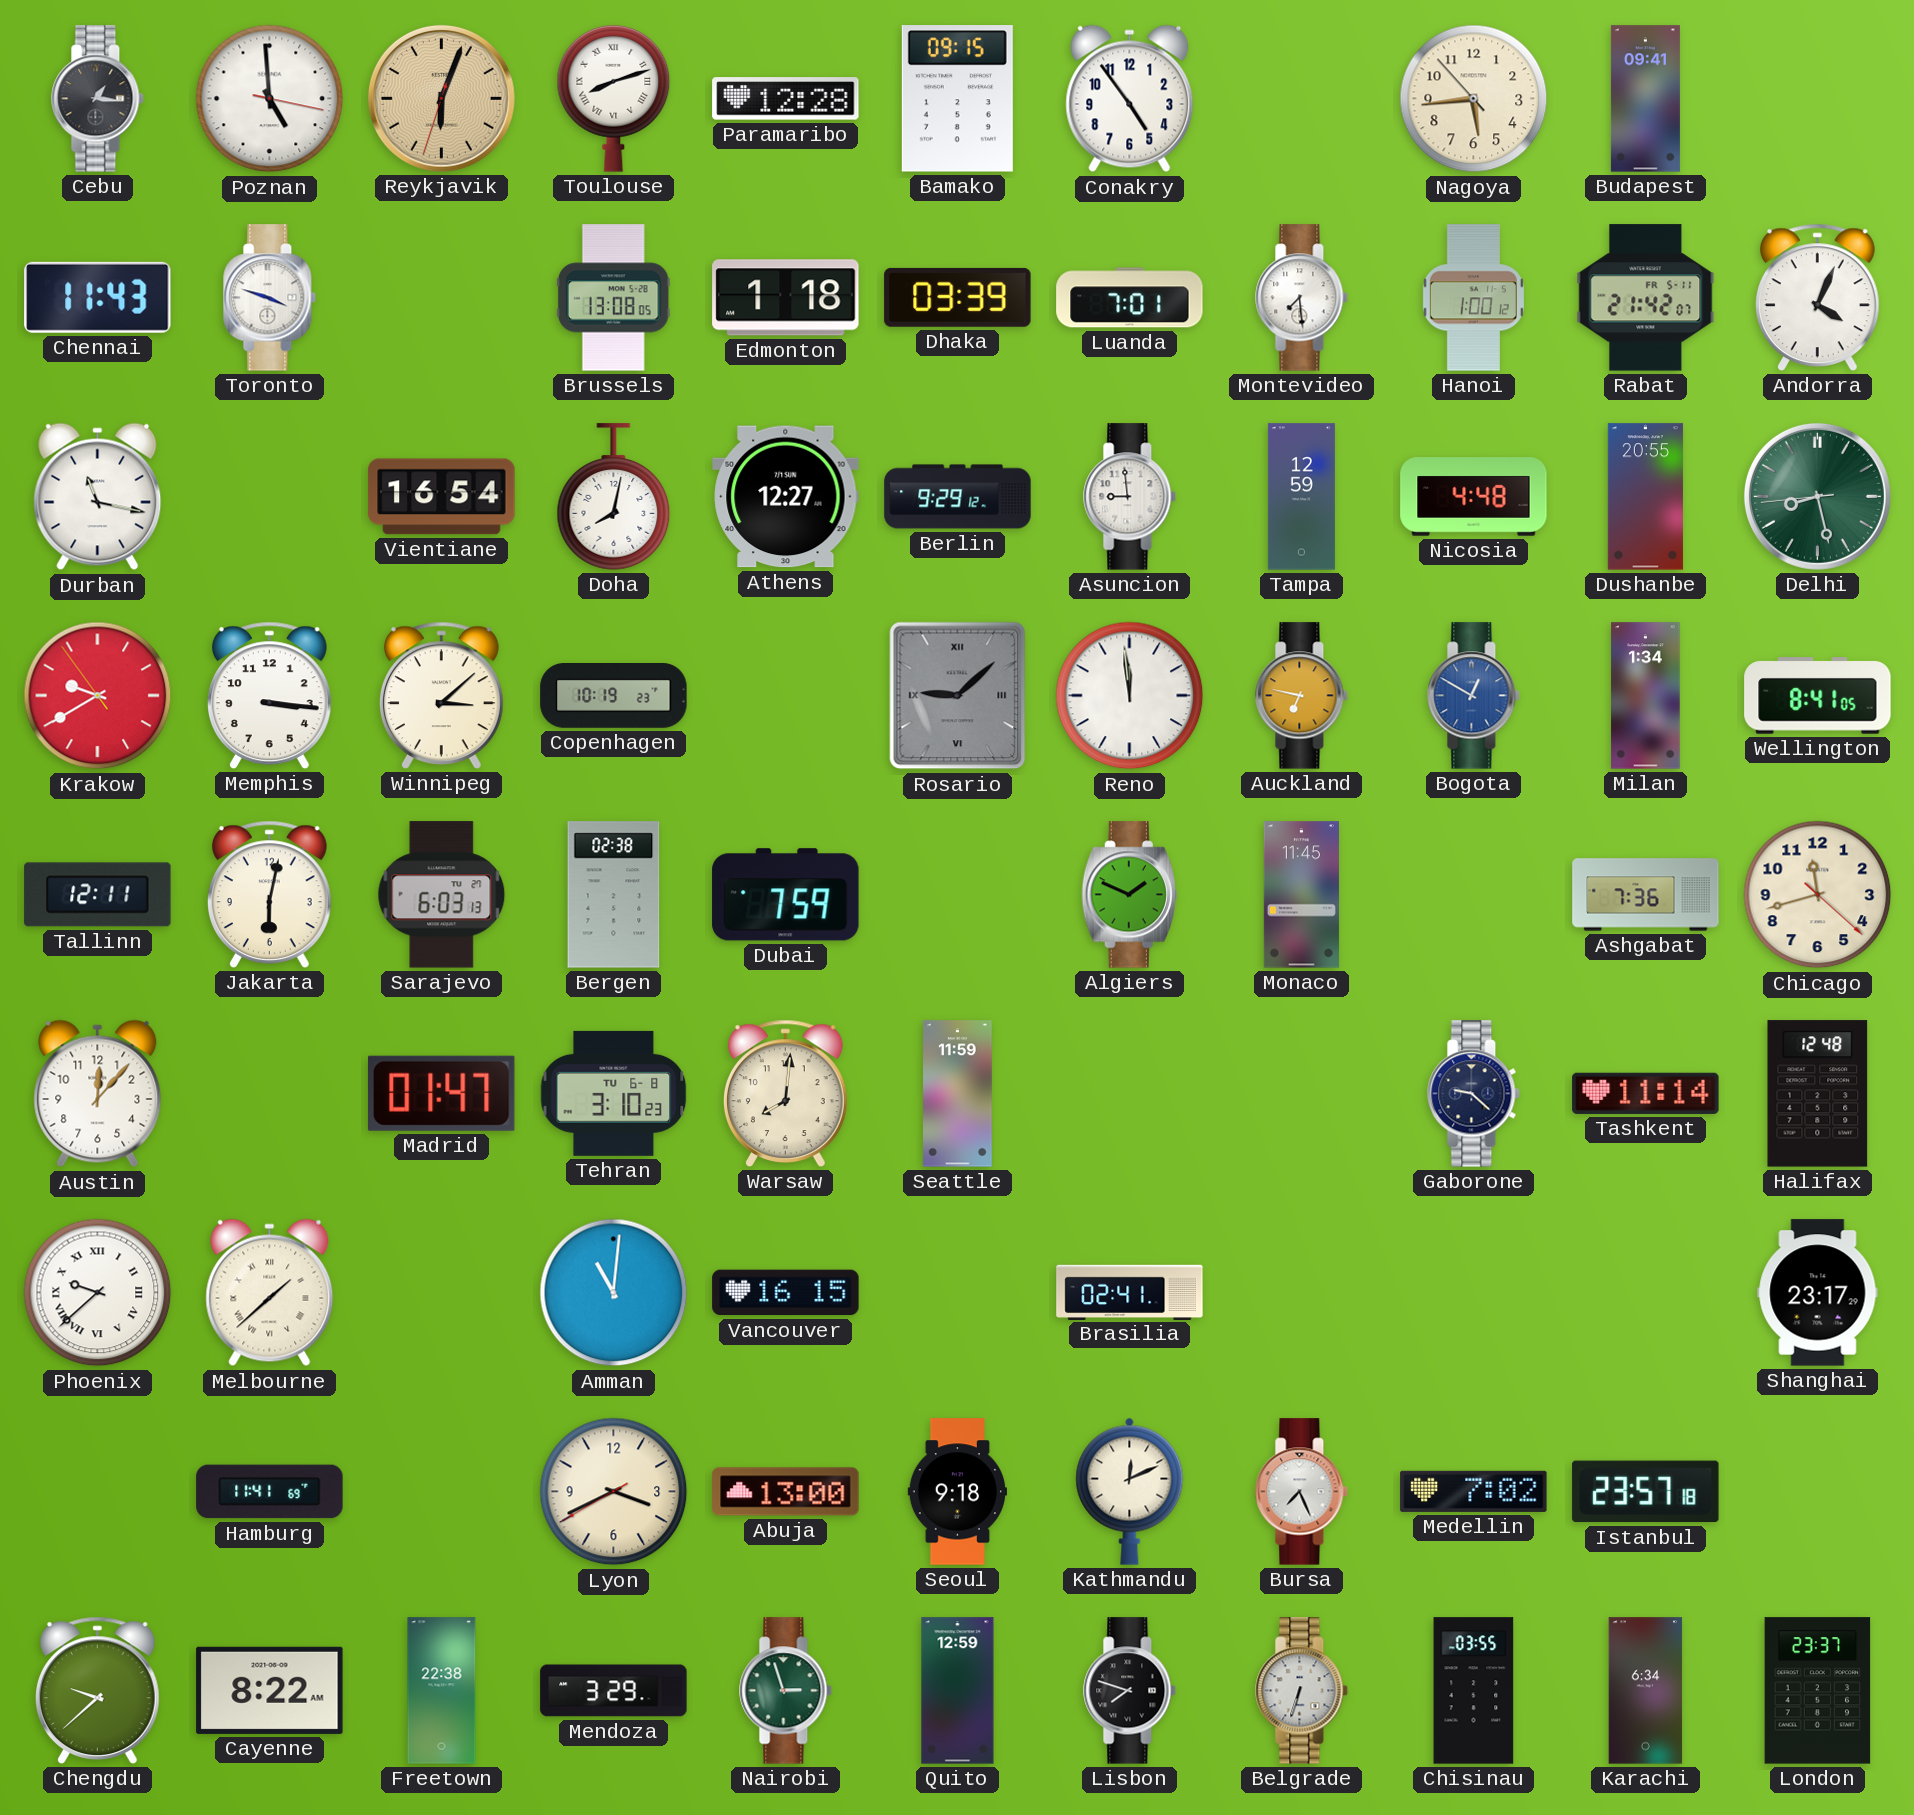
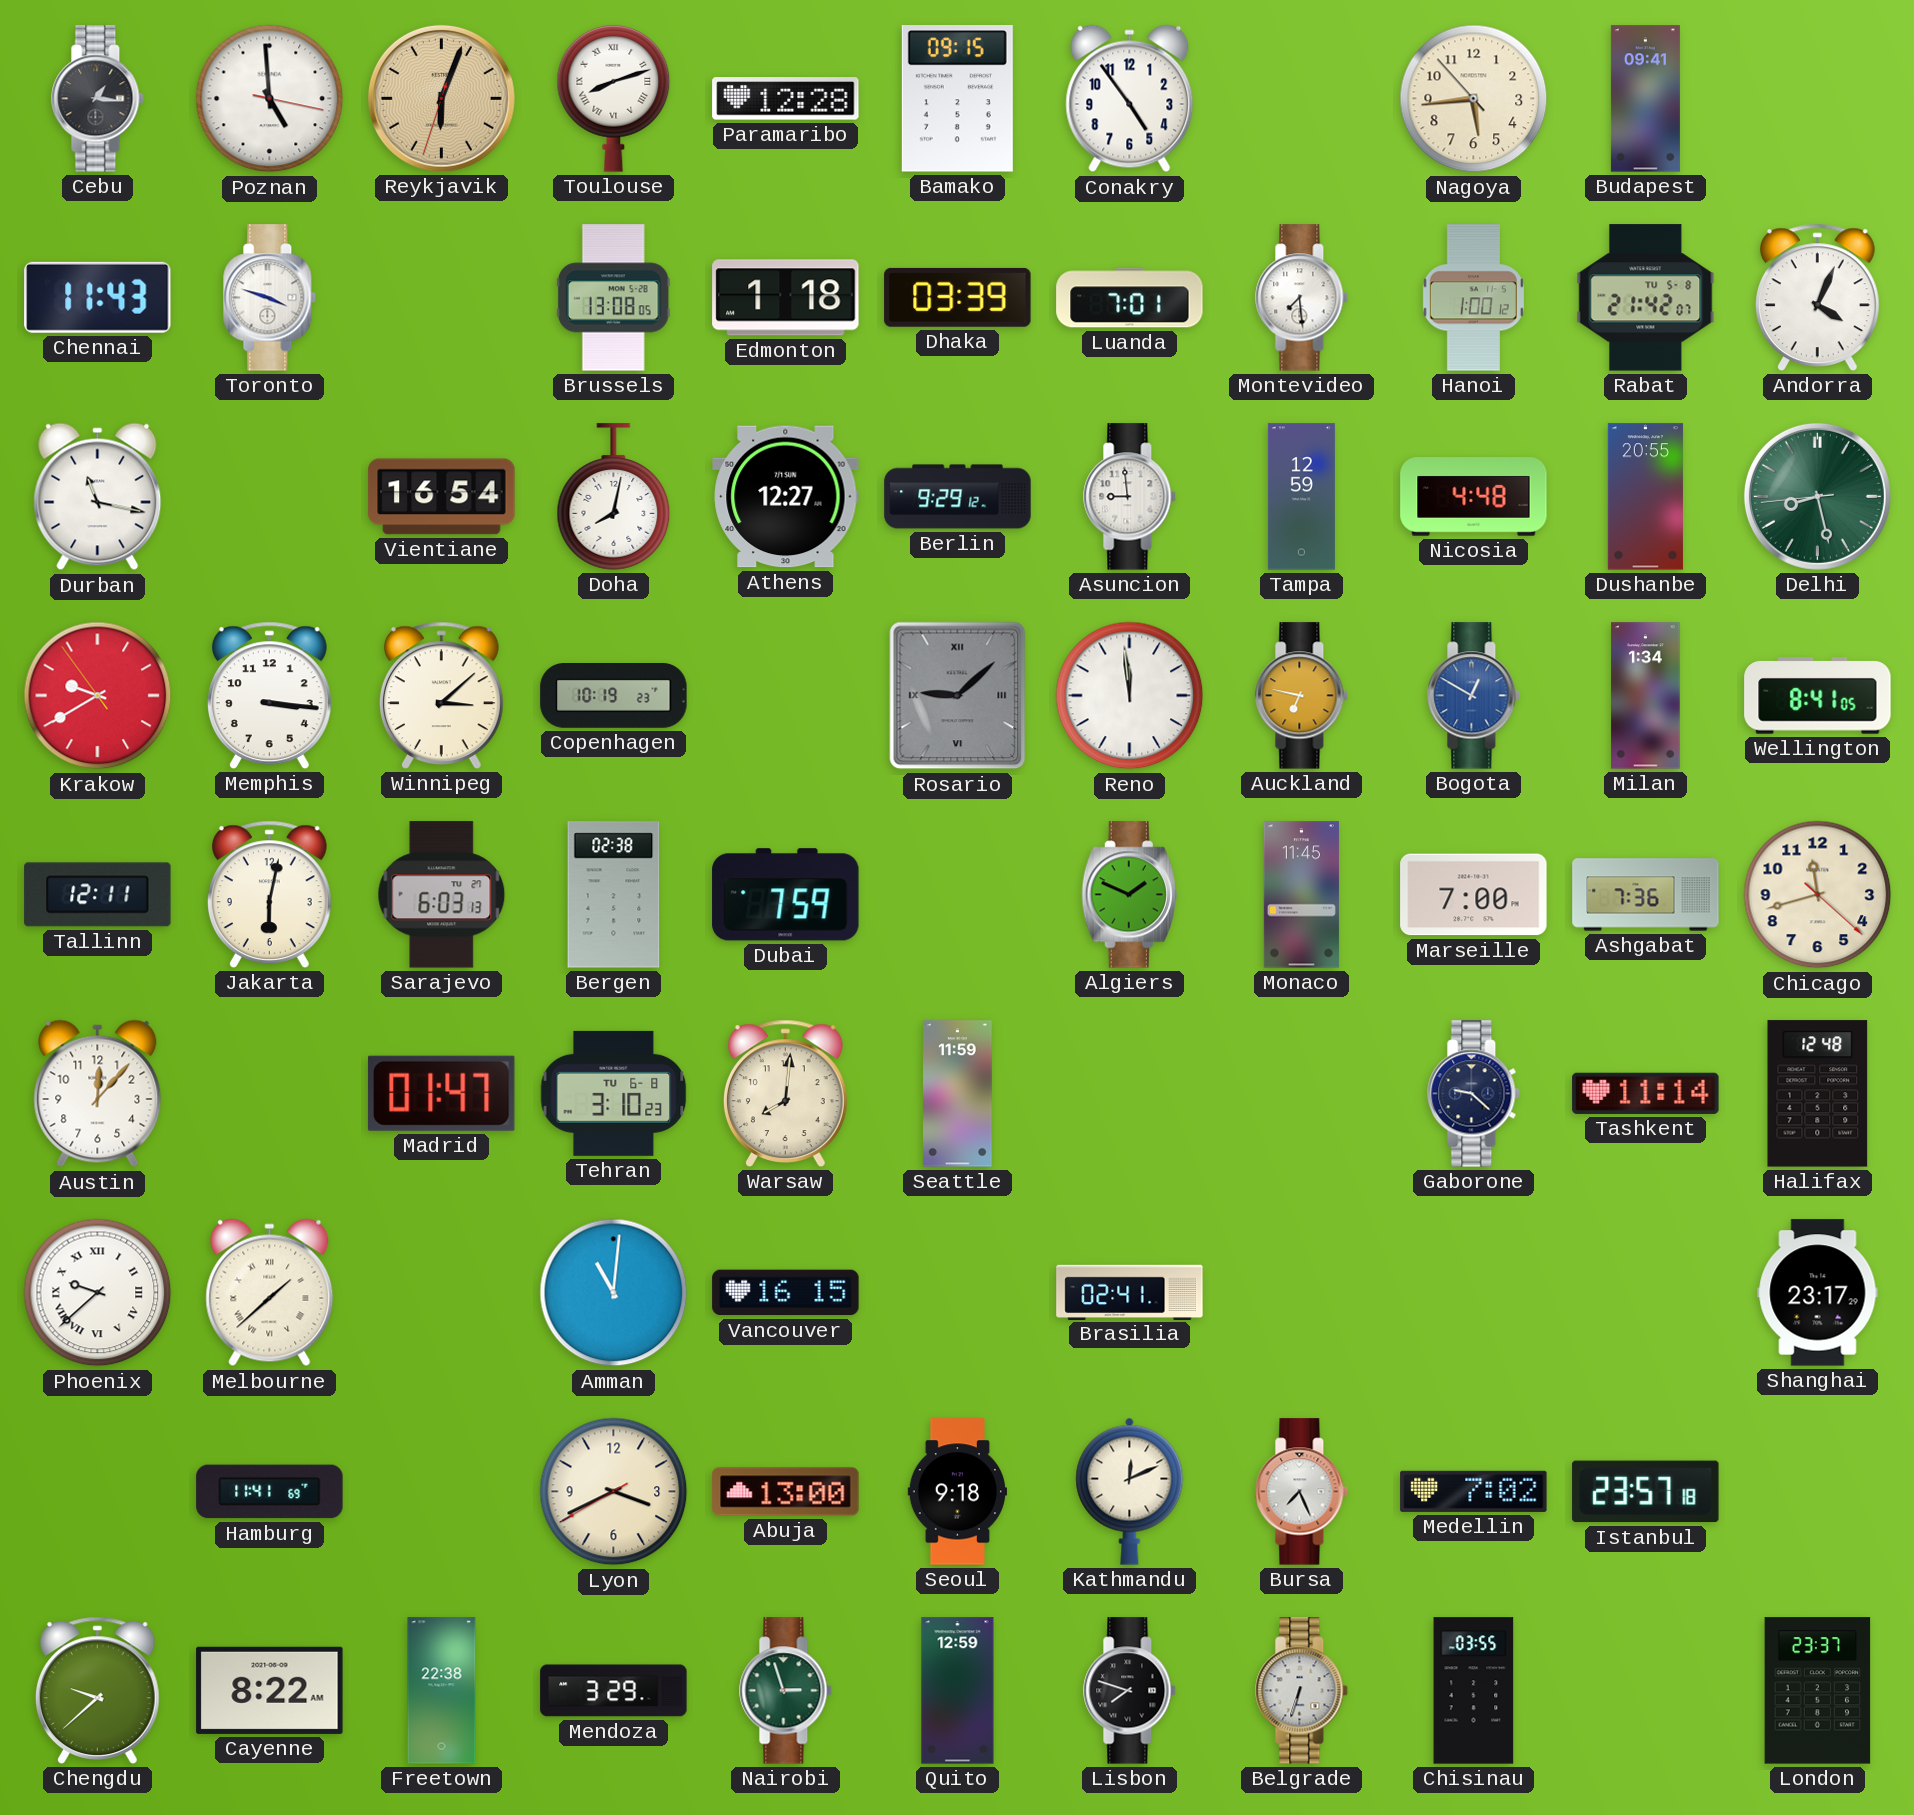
Rabat date: FR 5-11 -> TU 5-8
Marseille: none -> 7:00
Karachi: 6:34 -> none
